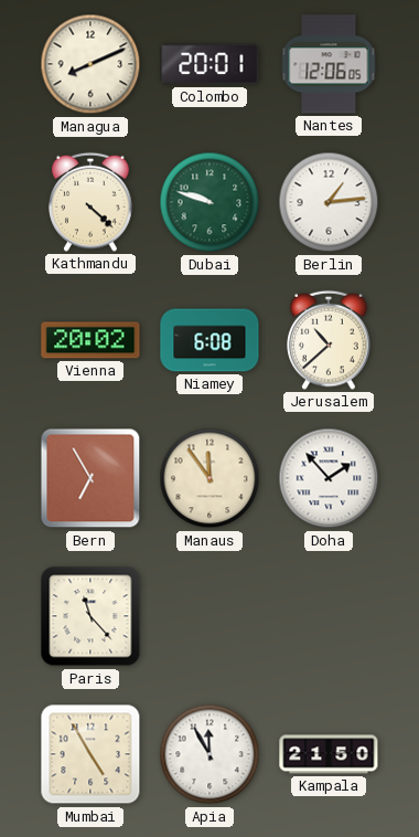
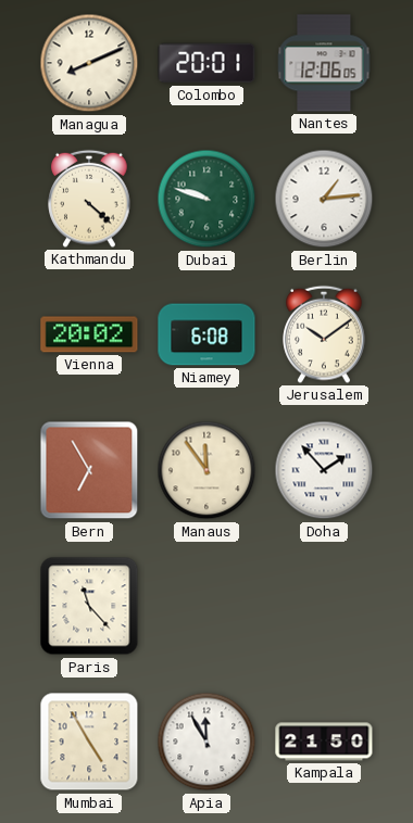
Jerusalem: 10:38 -> 10:09
